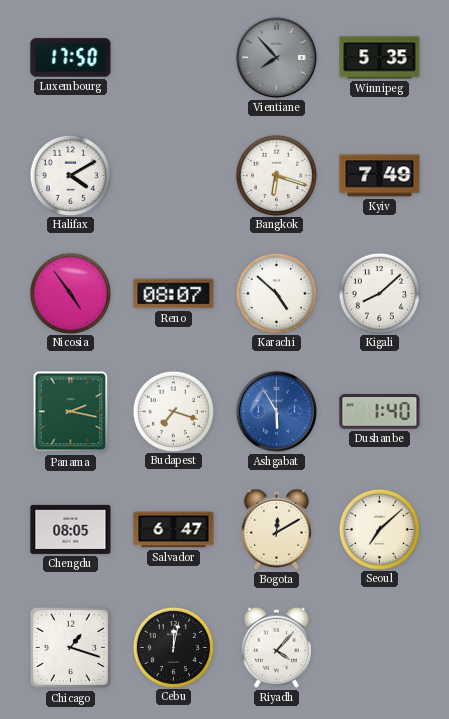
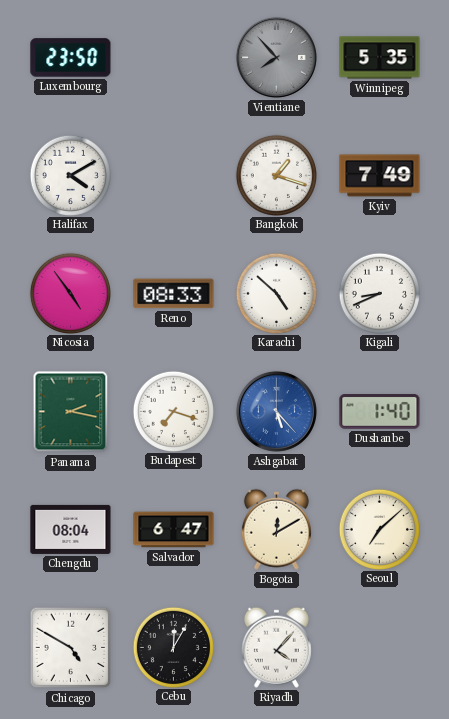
Luxembourg: 17:50 -> 23:50
Bangkok: 6:18 -> 1:18
Reno: 08:07 -> 08:33
Kigali: 8:08 -> 8:41
Ashgabat: 5:55 -> 5:23
Chengdu: 08:05 -> 08:04
Chicago: 1:18 -> 4:50
Cebu: 12:02 -> 12:05
